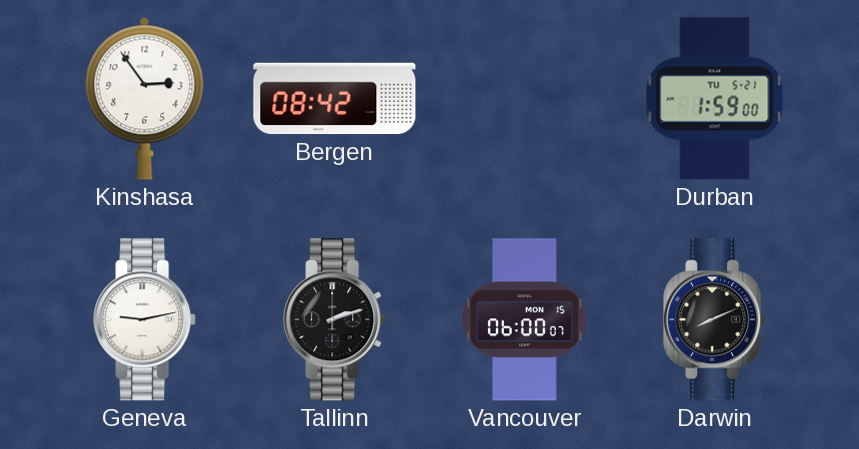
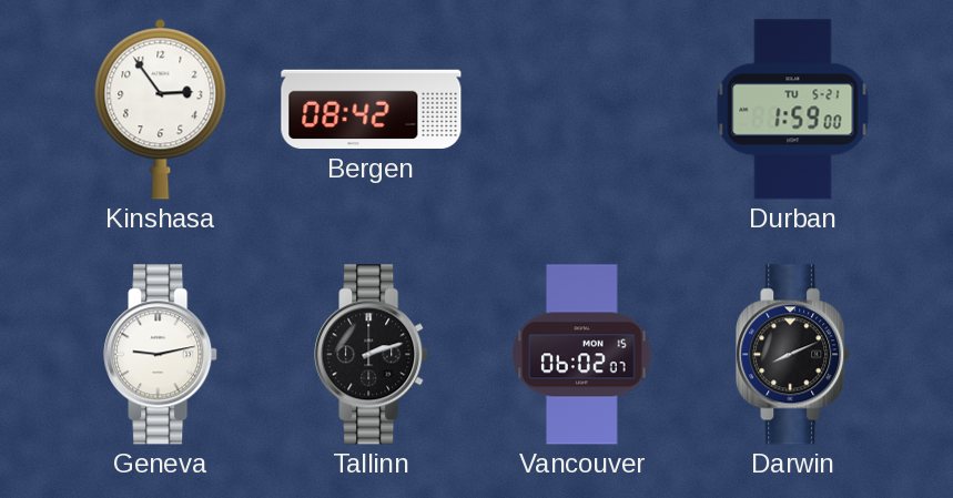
Vancouver: 06:00 -> 06:02
